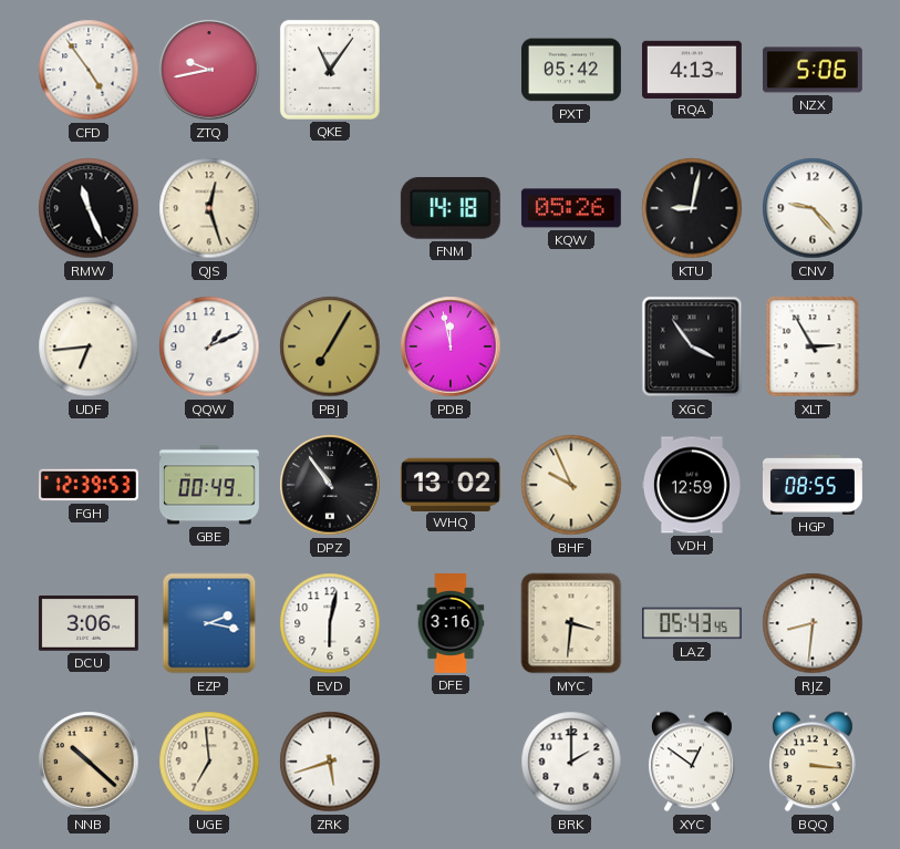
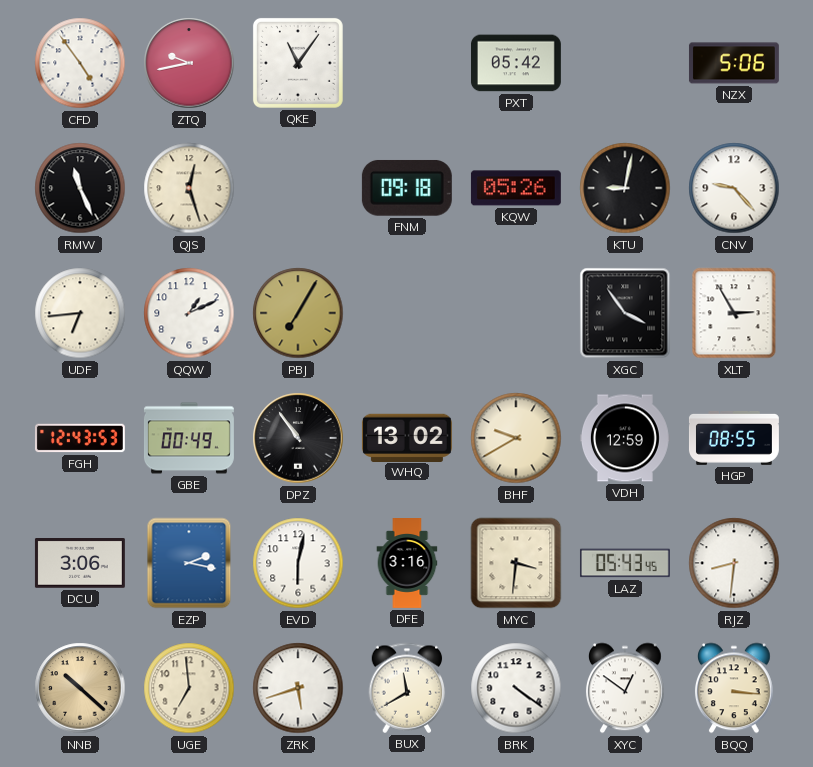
RQA: 4:13 -> none
FNM: 14:18 -> 09:18
PDB: 11:58 -> none
FGH: 12:39 -> 12:43
BHF: 9:56 -> 9:40
BUX: none -> 11:40
BRK: 2:00 -> 4:21
